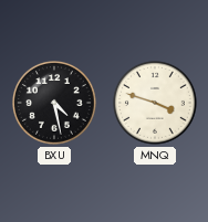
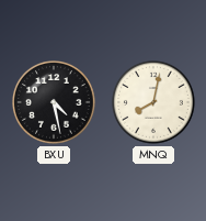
MNQ: 3:48 -> 8:02
